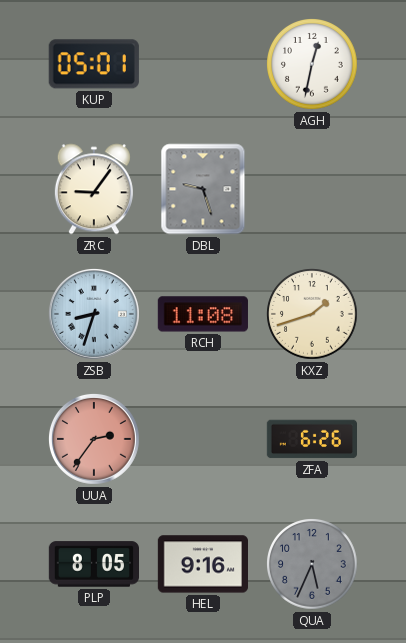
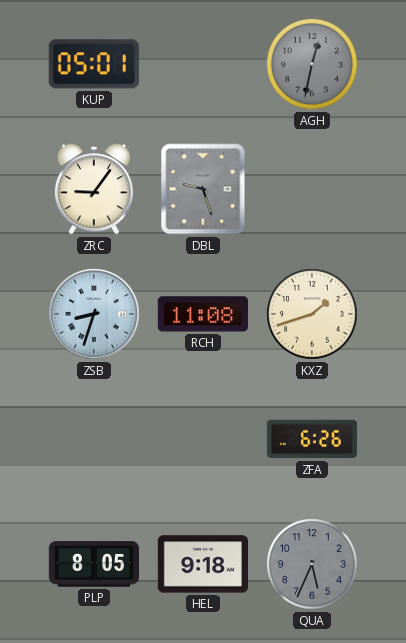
AGH dial: white -> grey
UUA: 2:36 -> none
HEL: 9:16 -> 9:18
